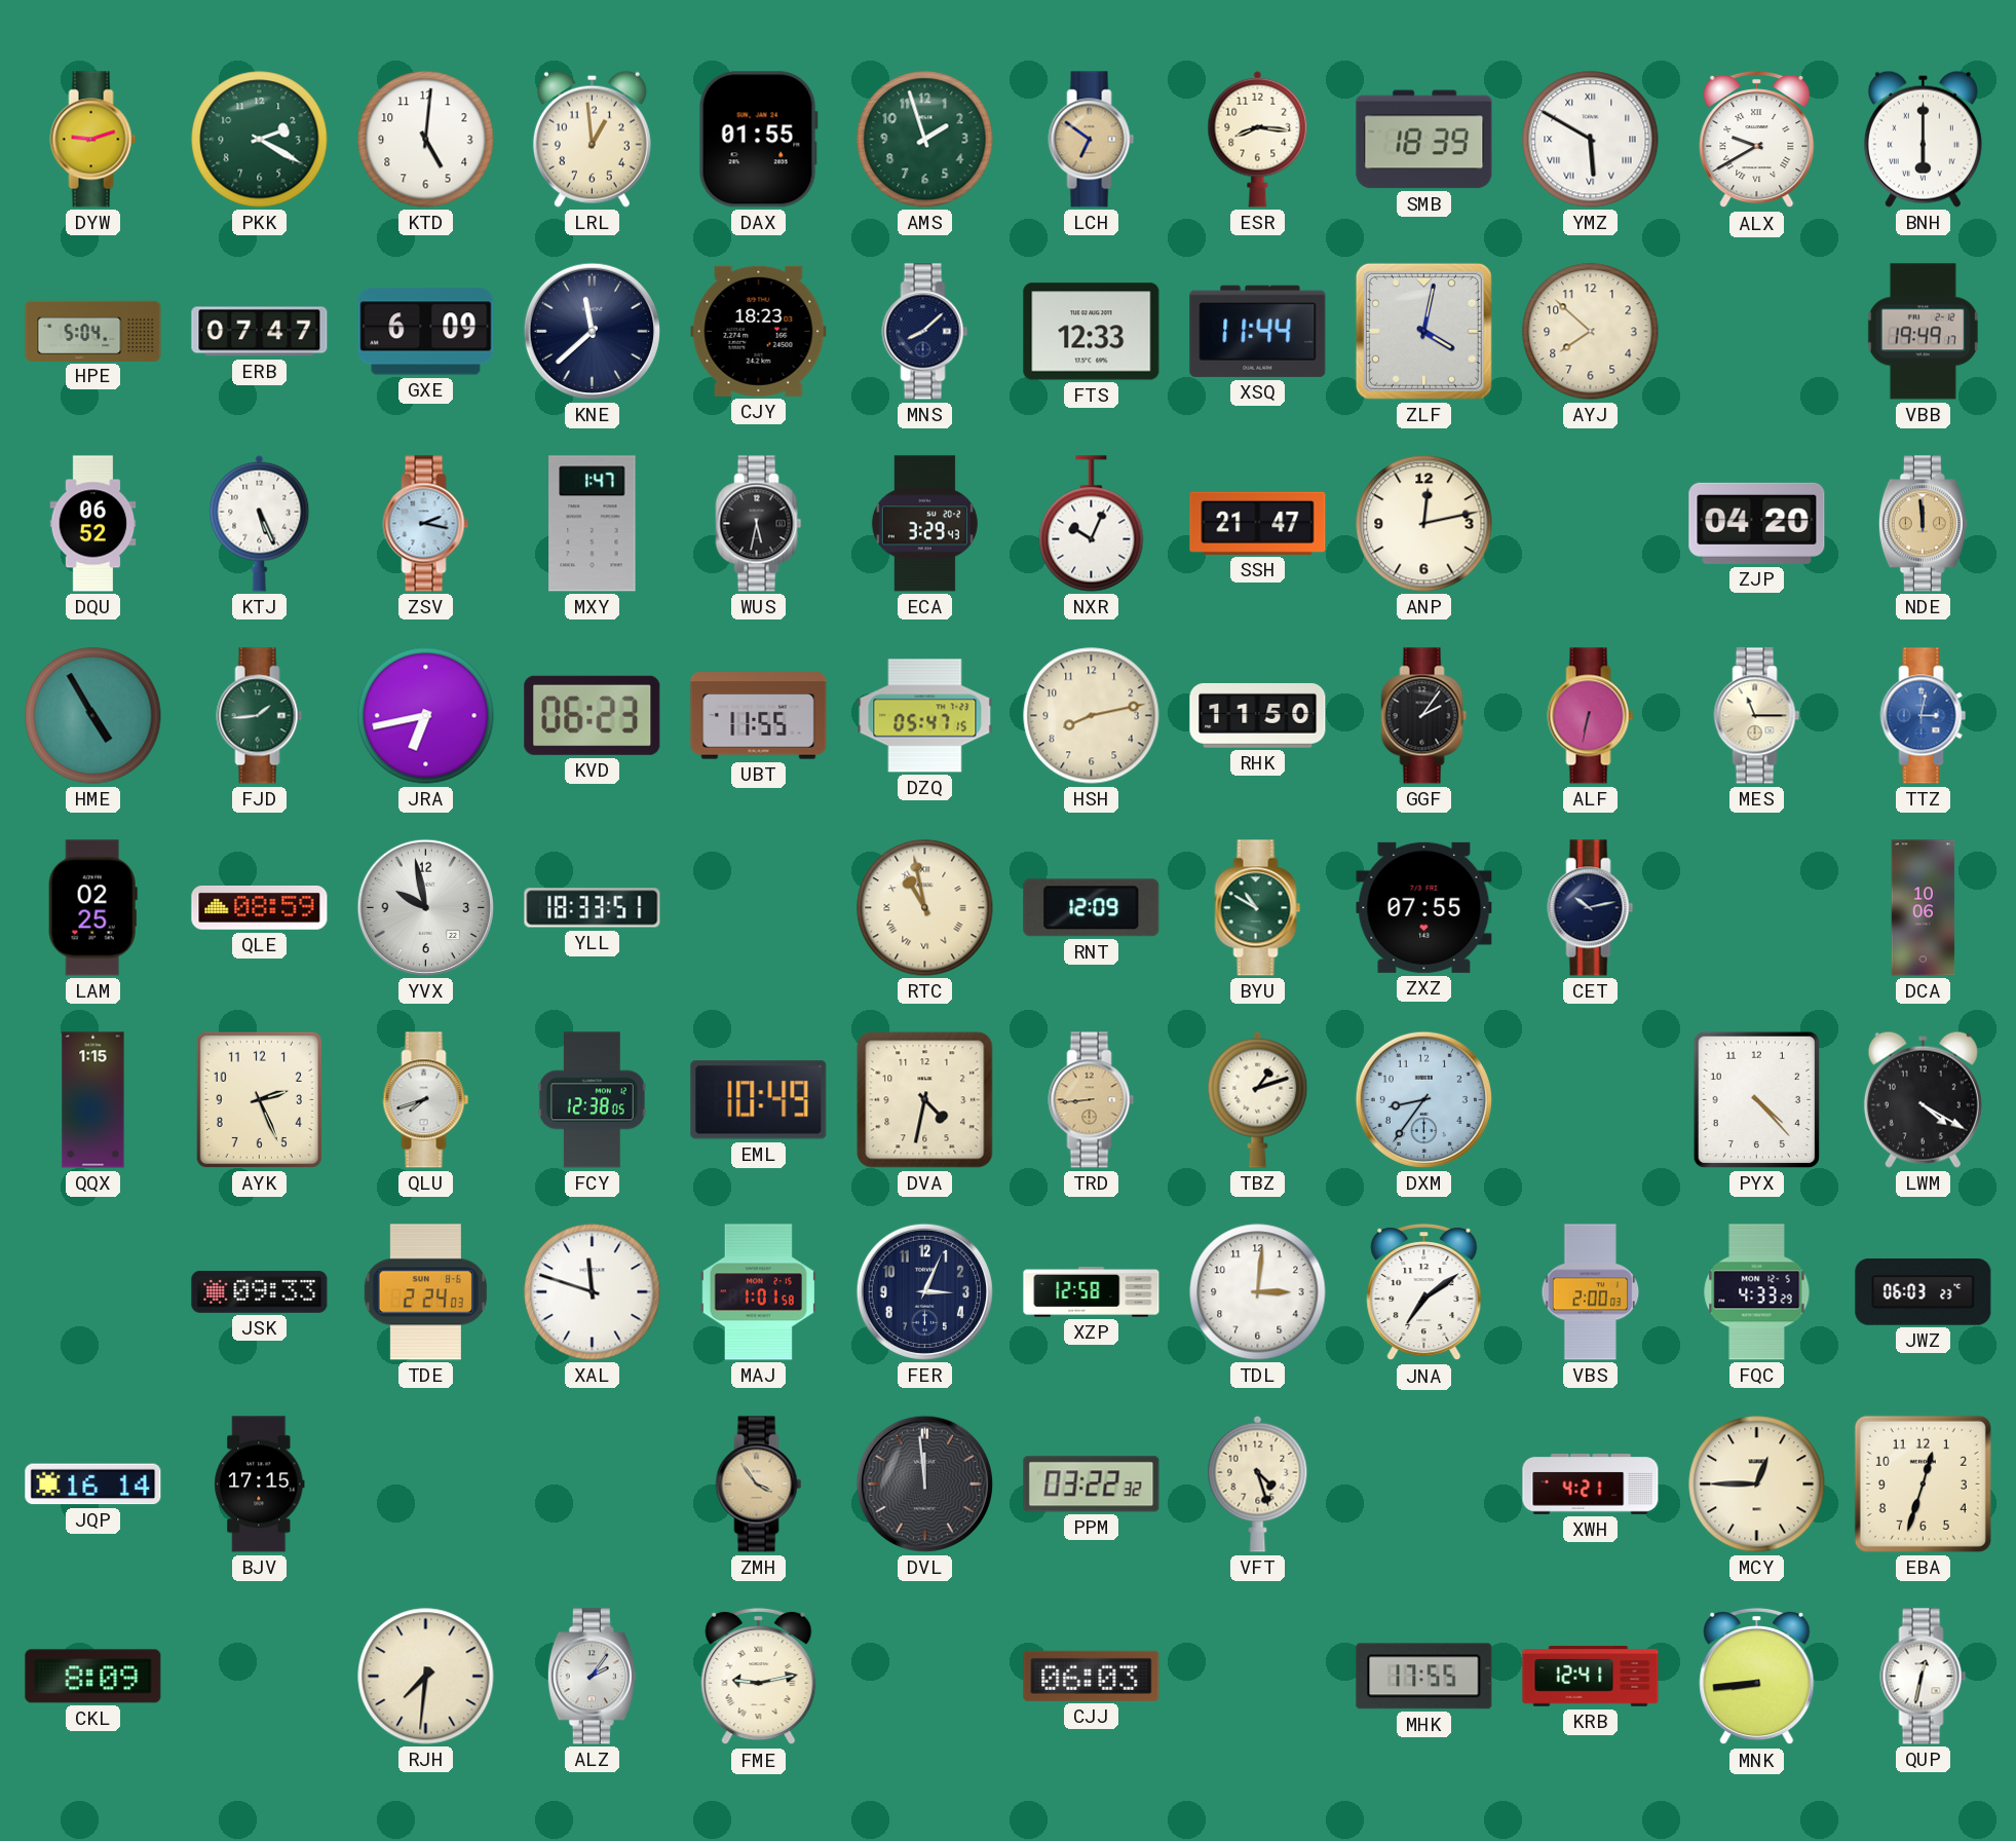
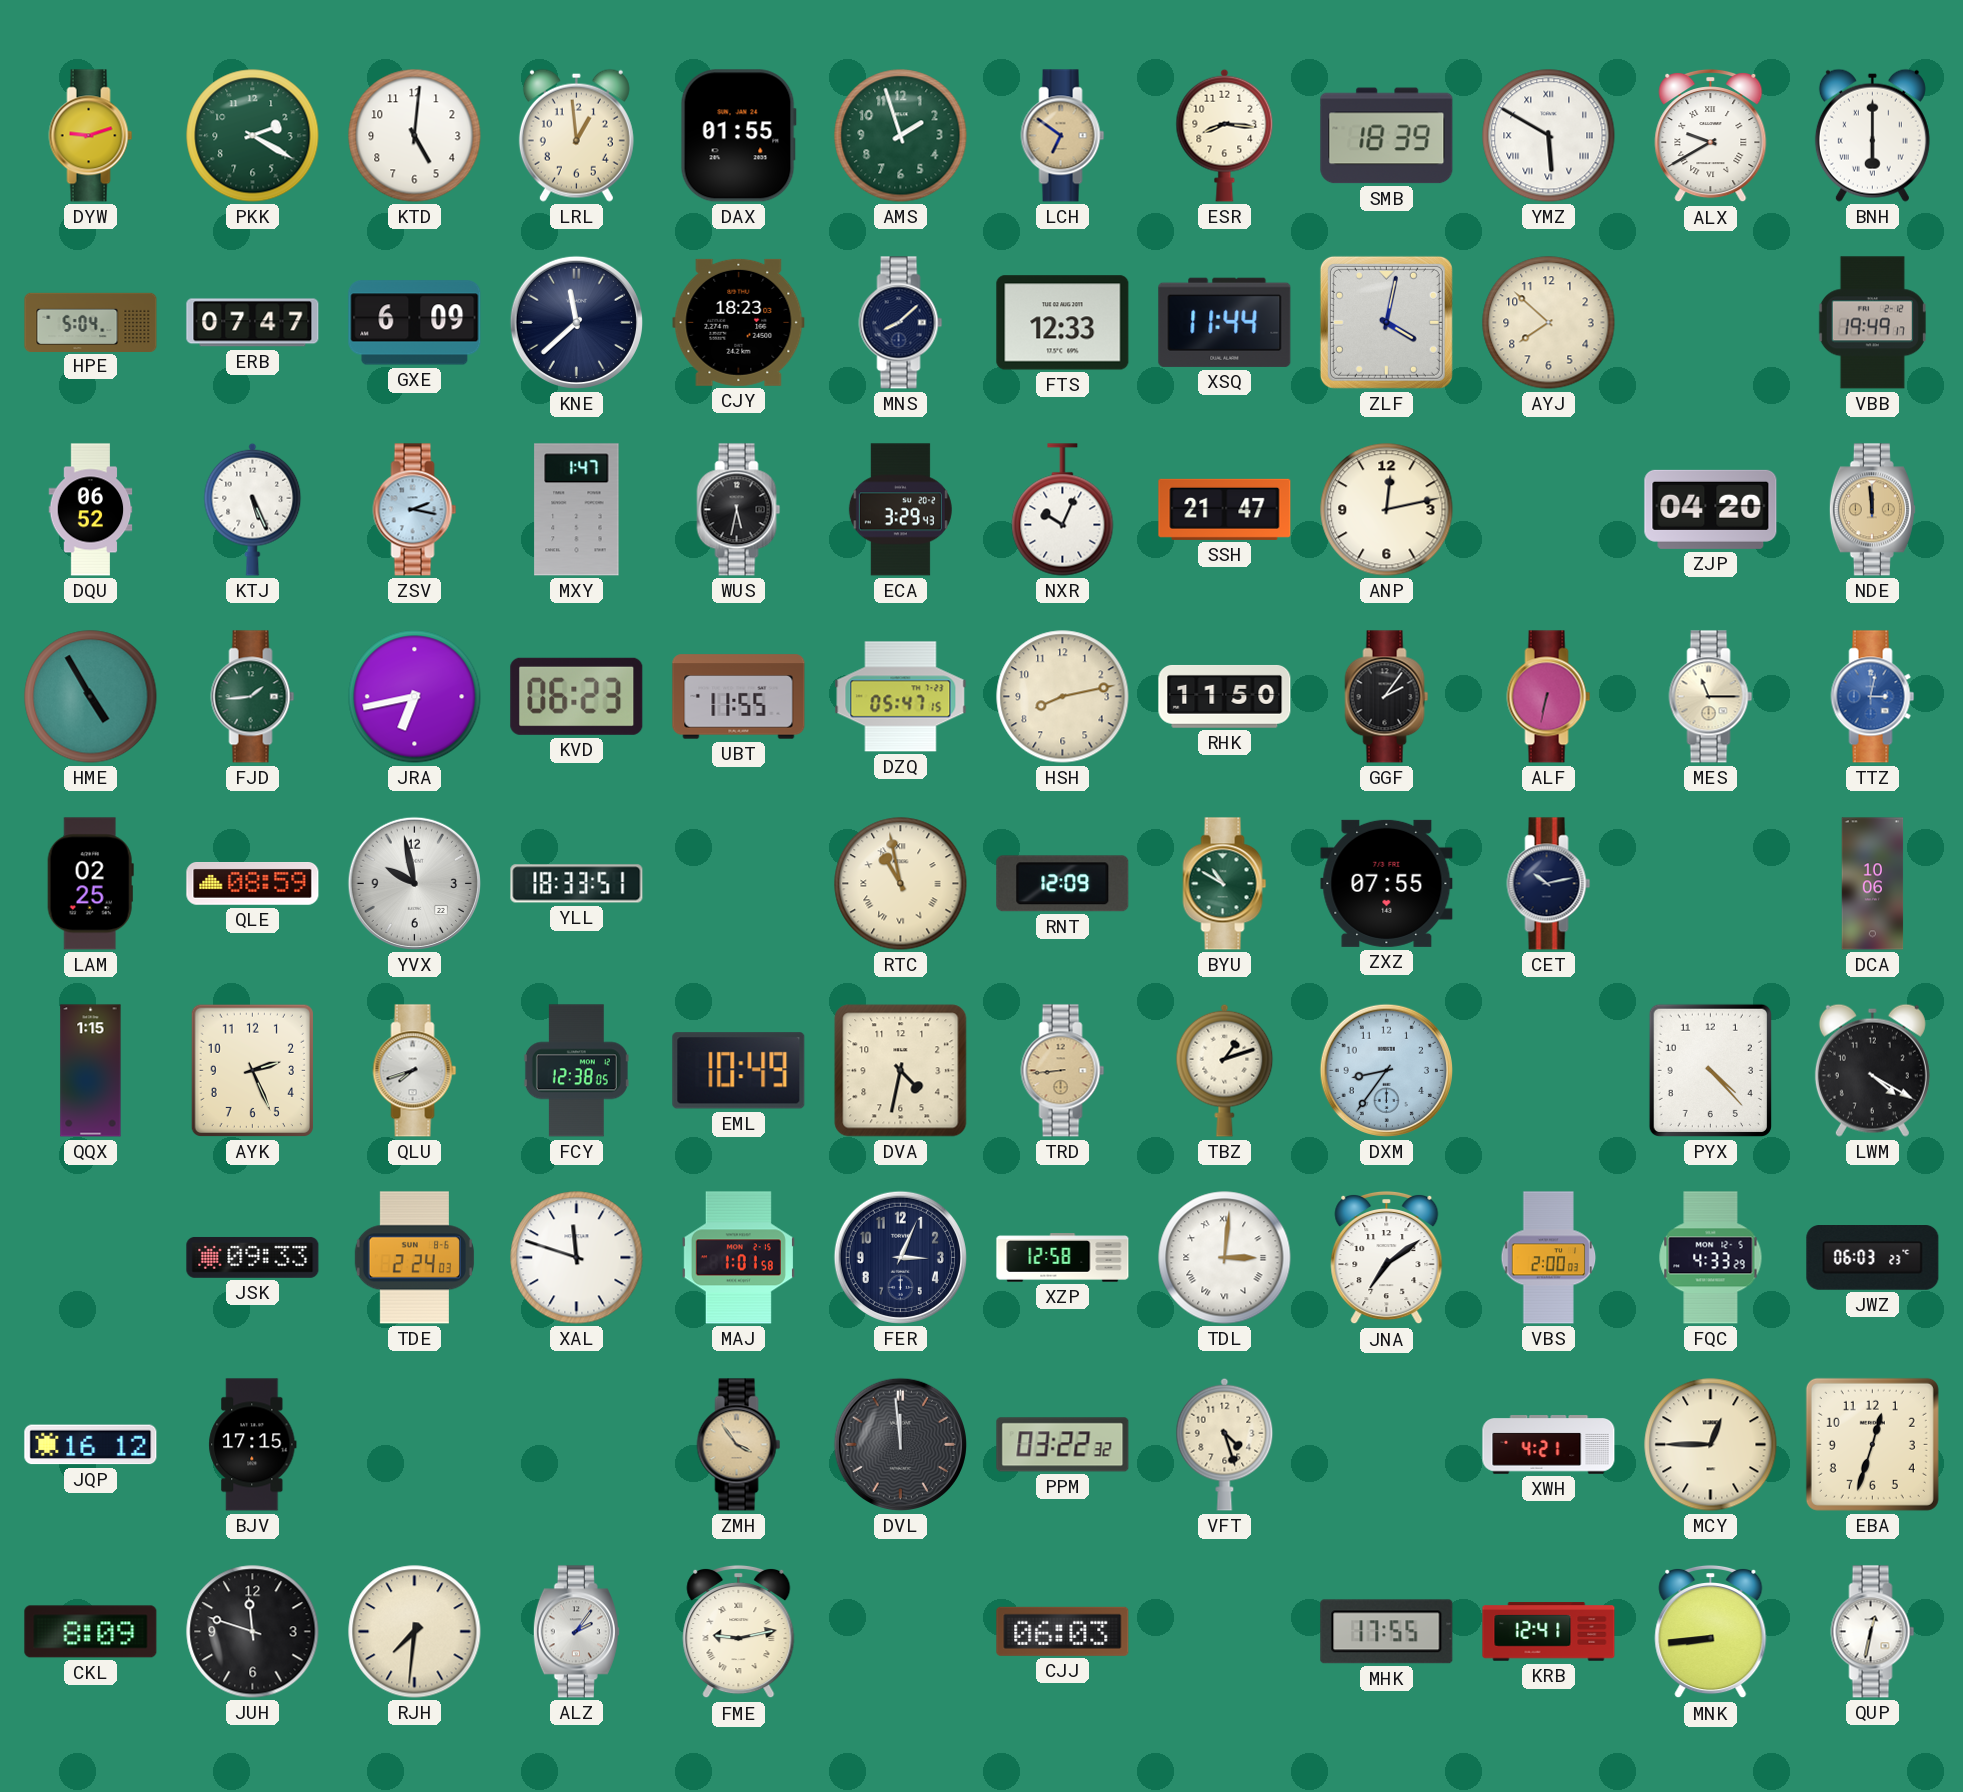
TDL numerals: Arabic -> Roman
JQP: 16:14 -> 16:12
JUH: none -> 11:48
